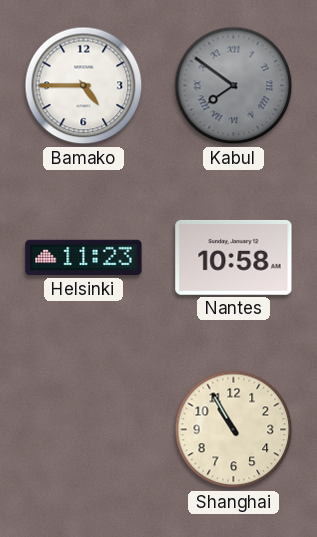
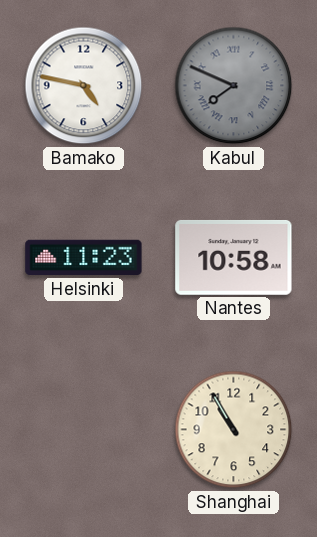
Bamako: 4:45 -> 4:47
Kabul: 7:51 -> 7:49
